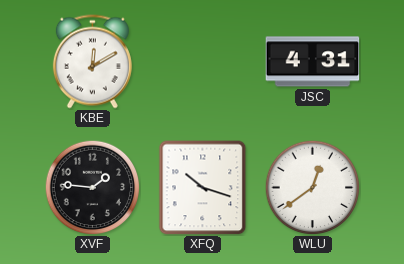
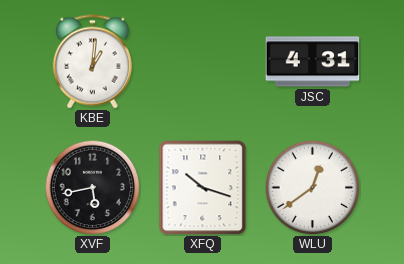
KBE: 12:10 -> 1:01
XVF: 1:46 -> 5:43
